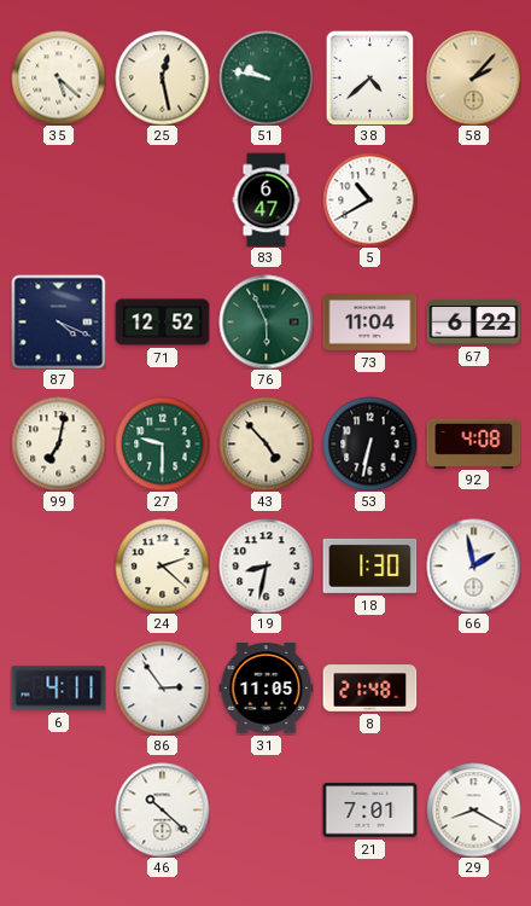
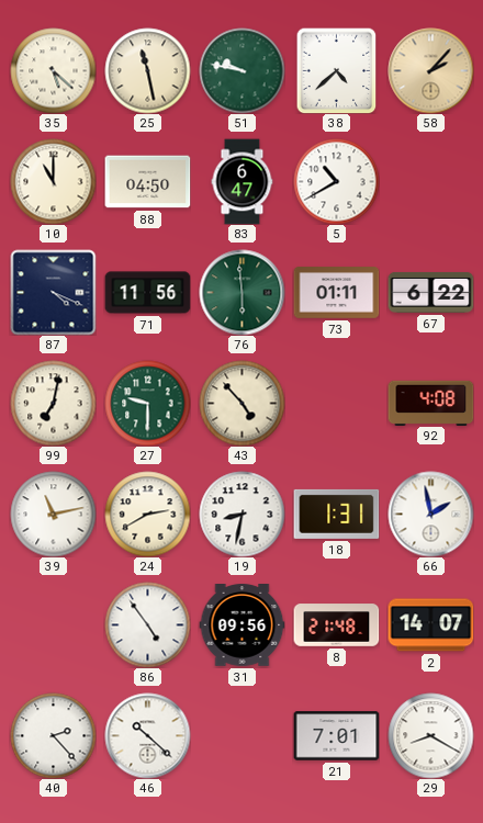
25: 12:28 -> 11:28
10: none -> 11:00
88: none -> 04:50
71: 12:52 -> 11:56
76: 5:56 -> 5:59
73: 11:04 -> 01:11
53: 6:32 -> none
39: none -> 11:13
24: 2:22 -> 2:40
18: 1:30 -> 1:31
6: 4:11 -> none
86: 2:54 -> 4:54
31: 11:05 -> 09:56
2: none -> 14:07
40: none -> 2:23
